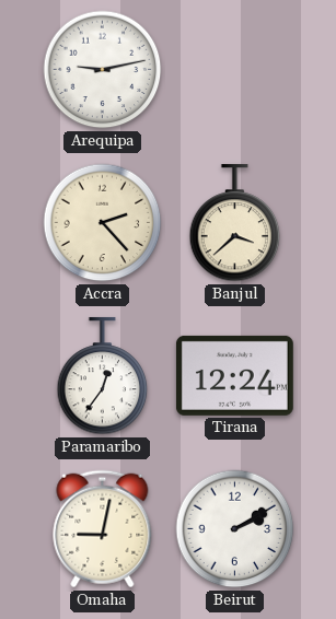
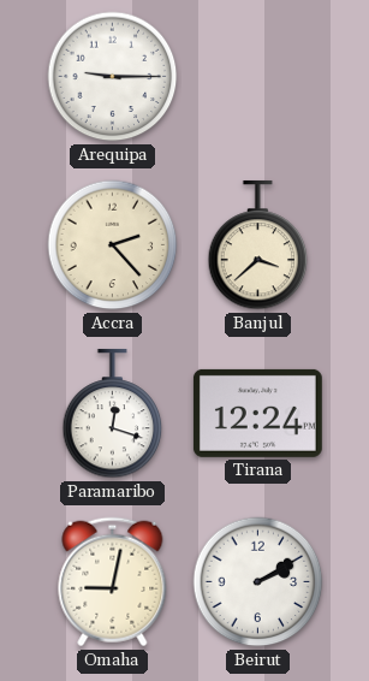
Arequipa: 9:13 -> 9:15
Paramaribo: 12:36 -> 12:18
